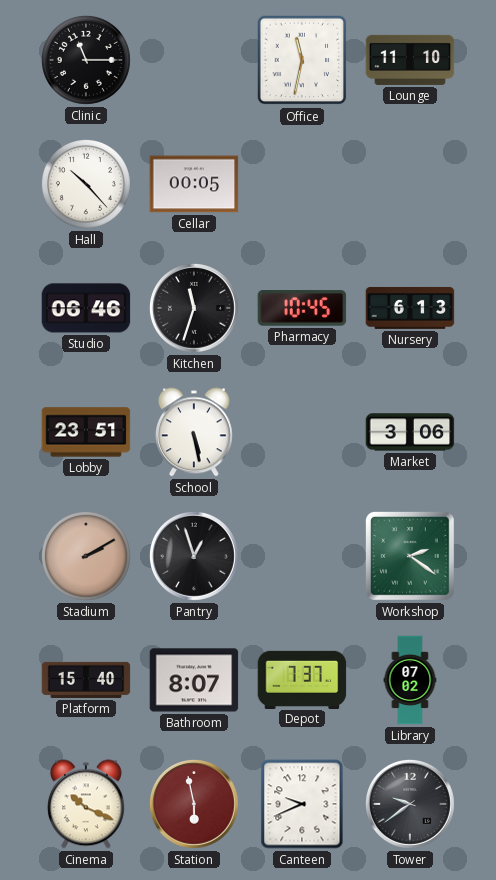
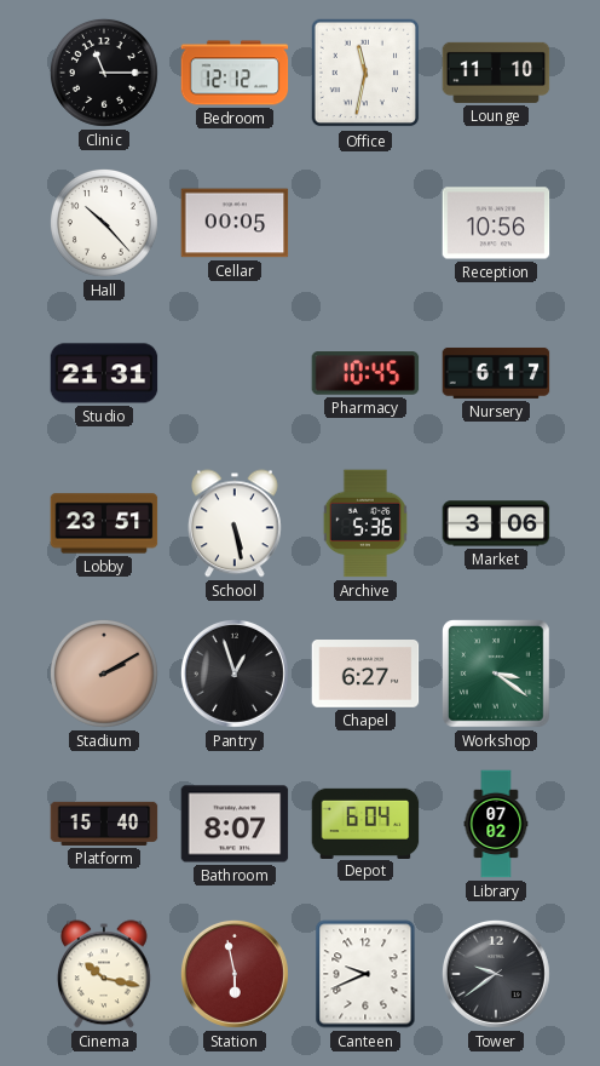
Bedroom: none -> 12:12
Reception: none -> 10:56
Studio: 06:46 -> 21:31
Kitchen: 11:33 -> none
Nursery: 6:13 -> 6:17
Archive: none -> 5:36
Chapel: none -> 6:27
Workshop: 2:21 -> 3:21
Depot: 7:37 -> 6:04
Cinema: 10:19 -> 10:17
